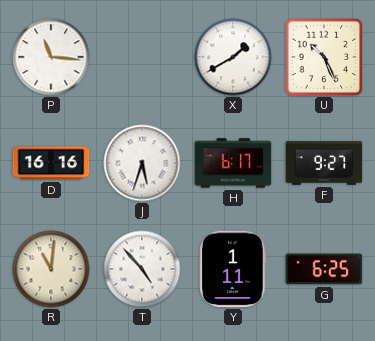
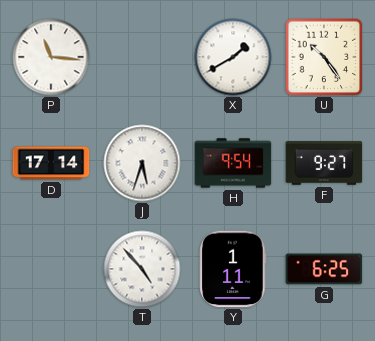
U: 10:26 -> 10:24
D: 16:16 -> 17:14
H: 6:17 -> 9:54
R: 11:01 -> none
